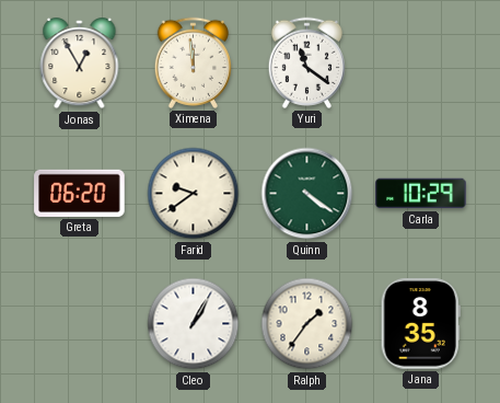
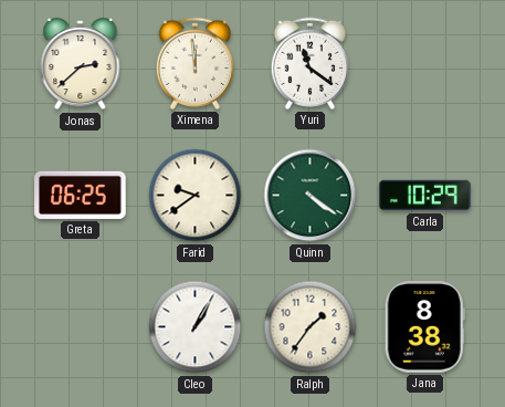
Jonas: 12:55 -> 2:38
Greta: 06:20 -> 06:25
Jana: 8:35 -> 8:38
